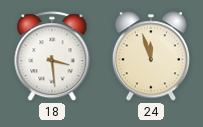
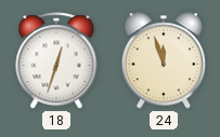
18: 3:29 -> 12:33
